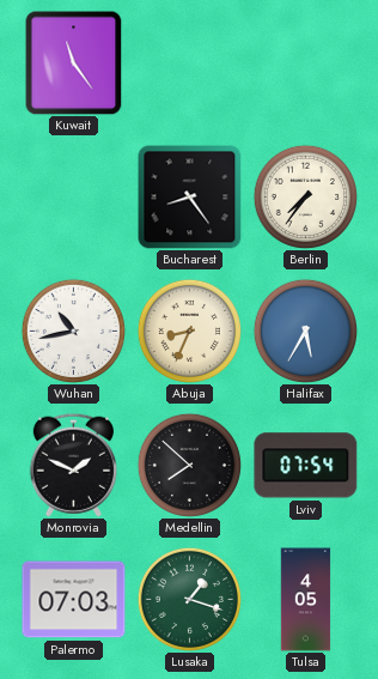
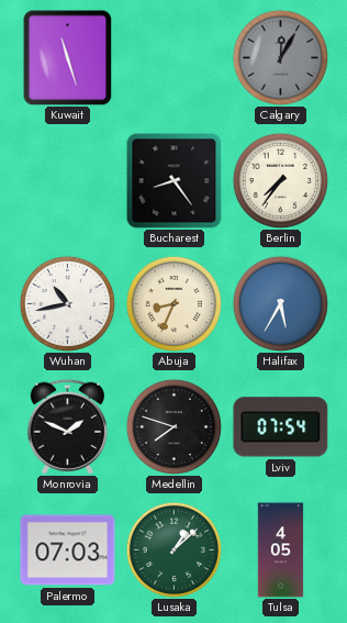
Kuwait: 11:24 -> 11:27
Calgary: none -> 12:05
Medellin: 7:52 -> 7:48
Lusaka: 1:18 -> 1:08
